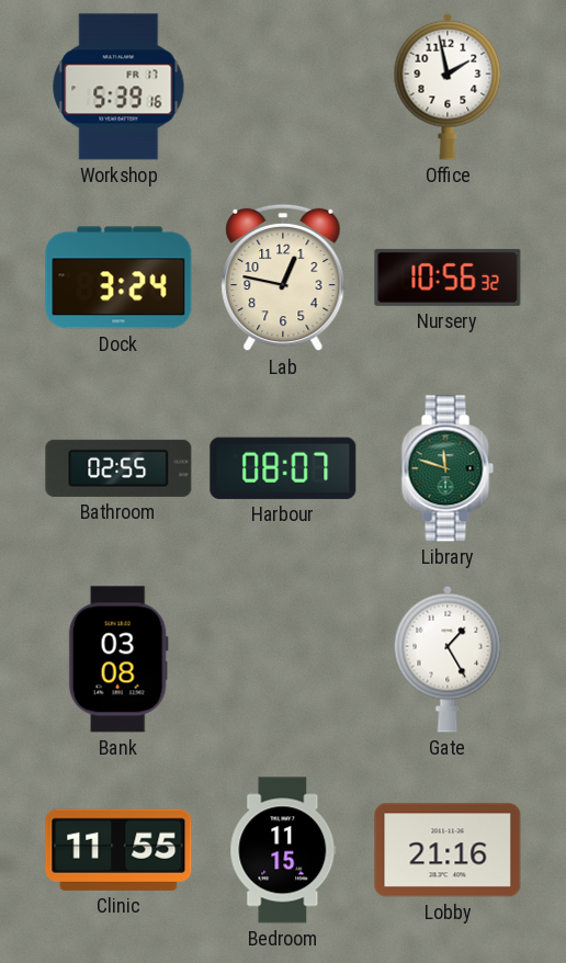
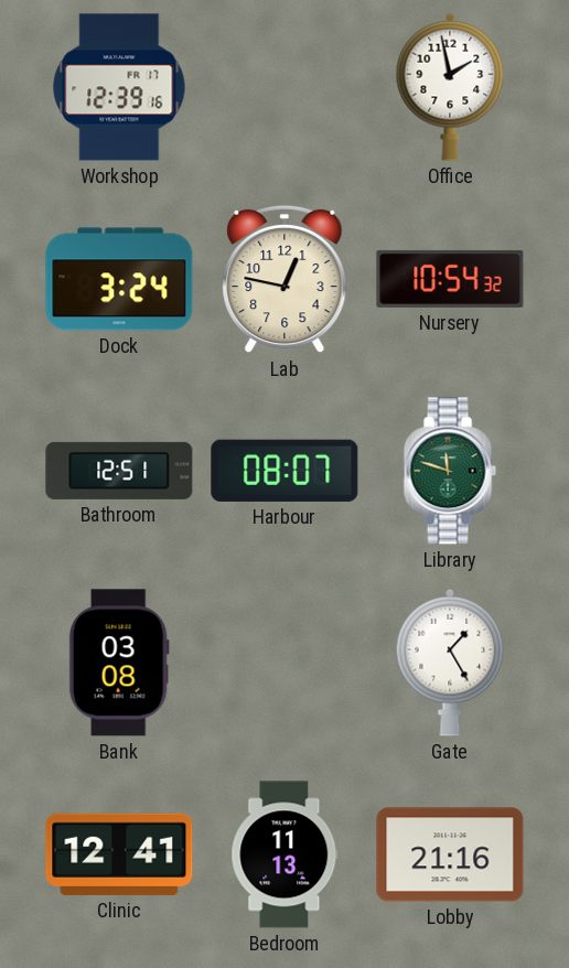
Workshop: 5:39 -> 12:39
Nursery: 10:56 -> 10:54
Bathroom: 02:55 -> 12:51
Clinic: 11:55 -> 12:41
Bedroom: 11:15 -> 11:13
